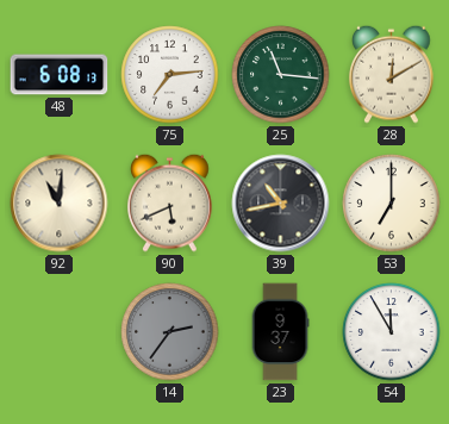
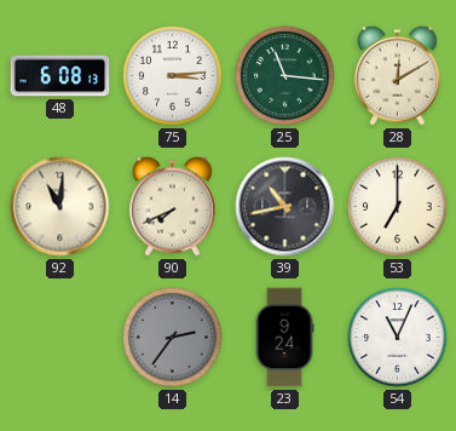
75: 7:14 -> 3:14
90: 5:41 -> 7:41
23: 9:37 -> 9:24
54: 11:55 -> 11:04
